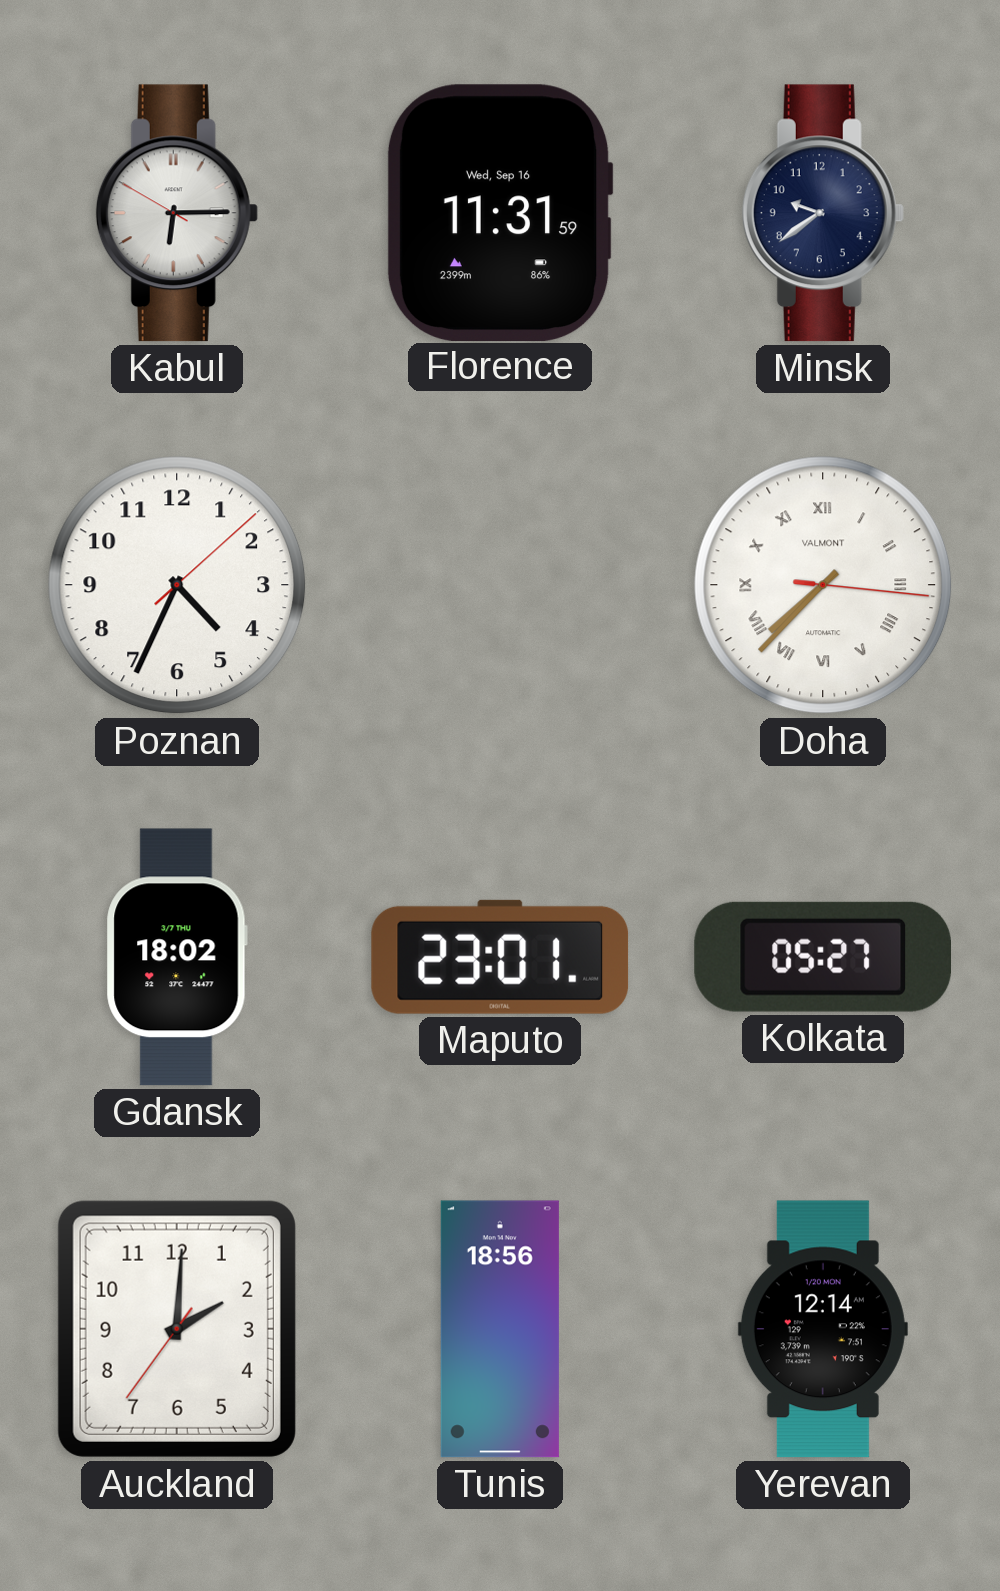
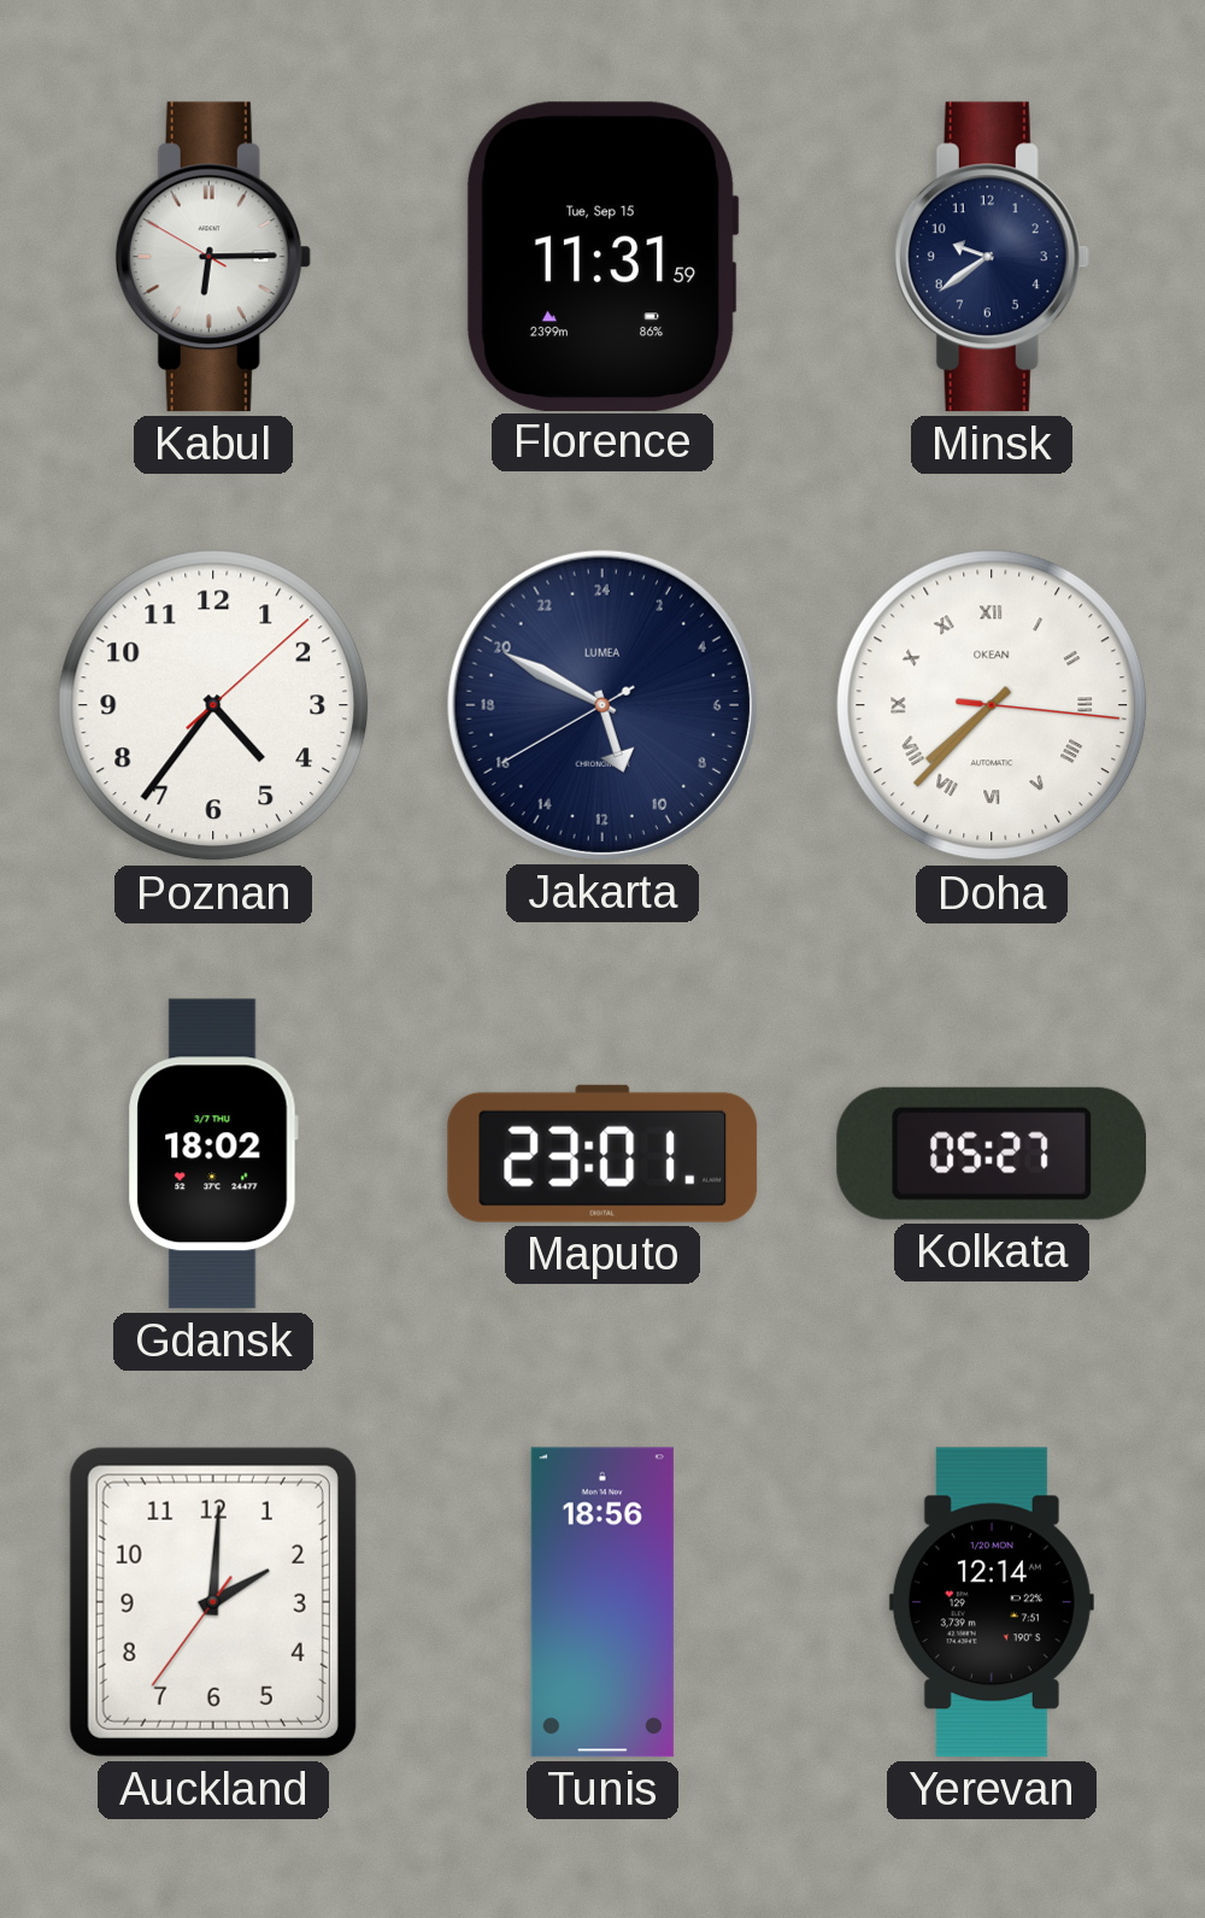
Florence date: Wed, Sep 16 -> Tue, Sep 15
Poznan: 4:34 -> 4:36
Jakarta: none -> 10:49
Doha brand: VALMONT -> OKEAN
